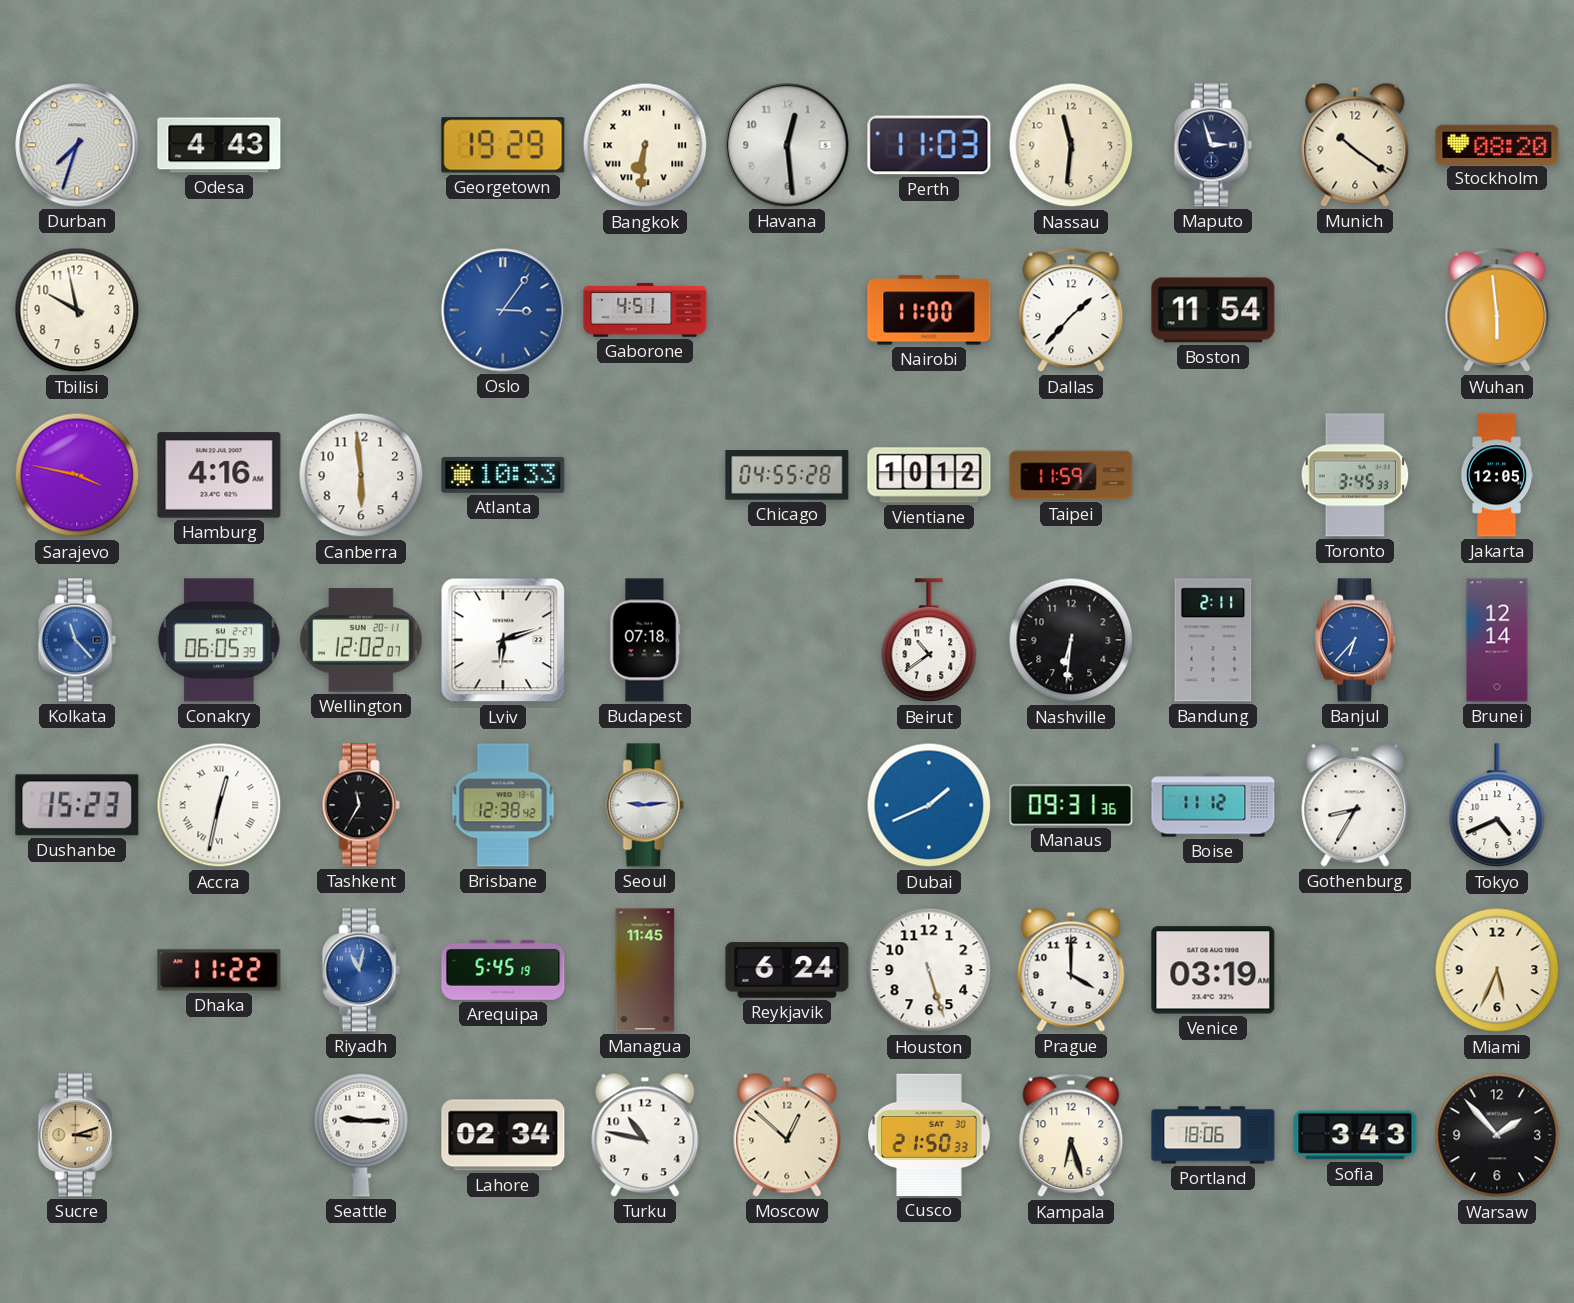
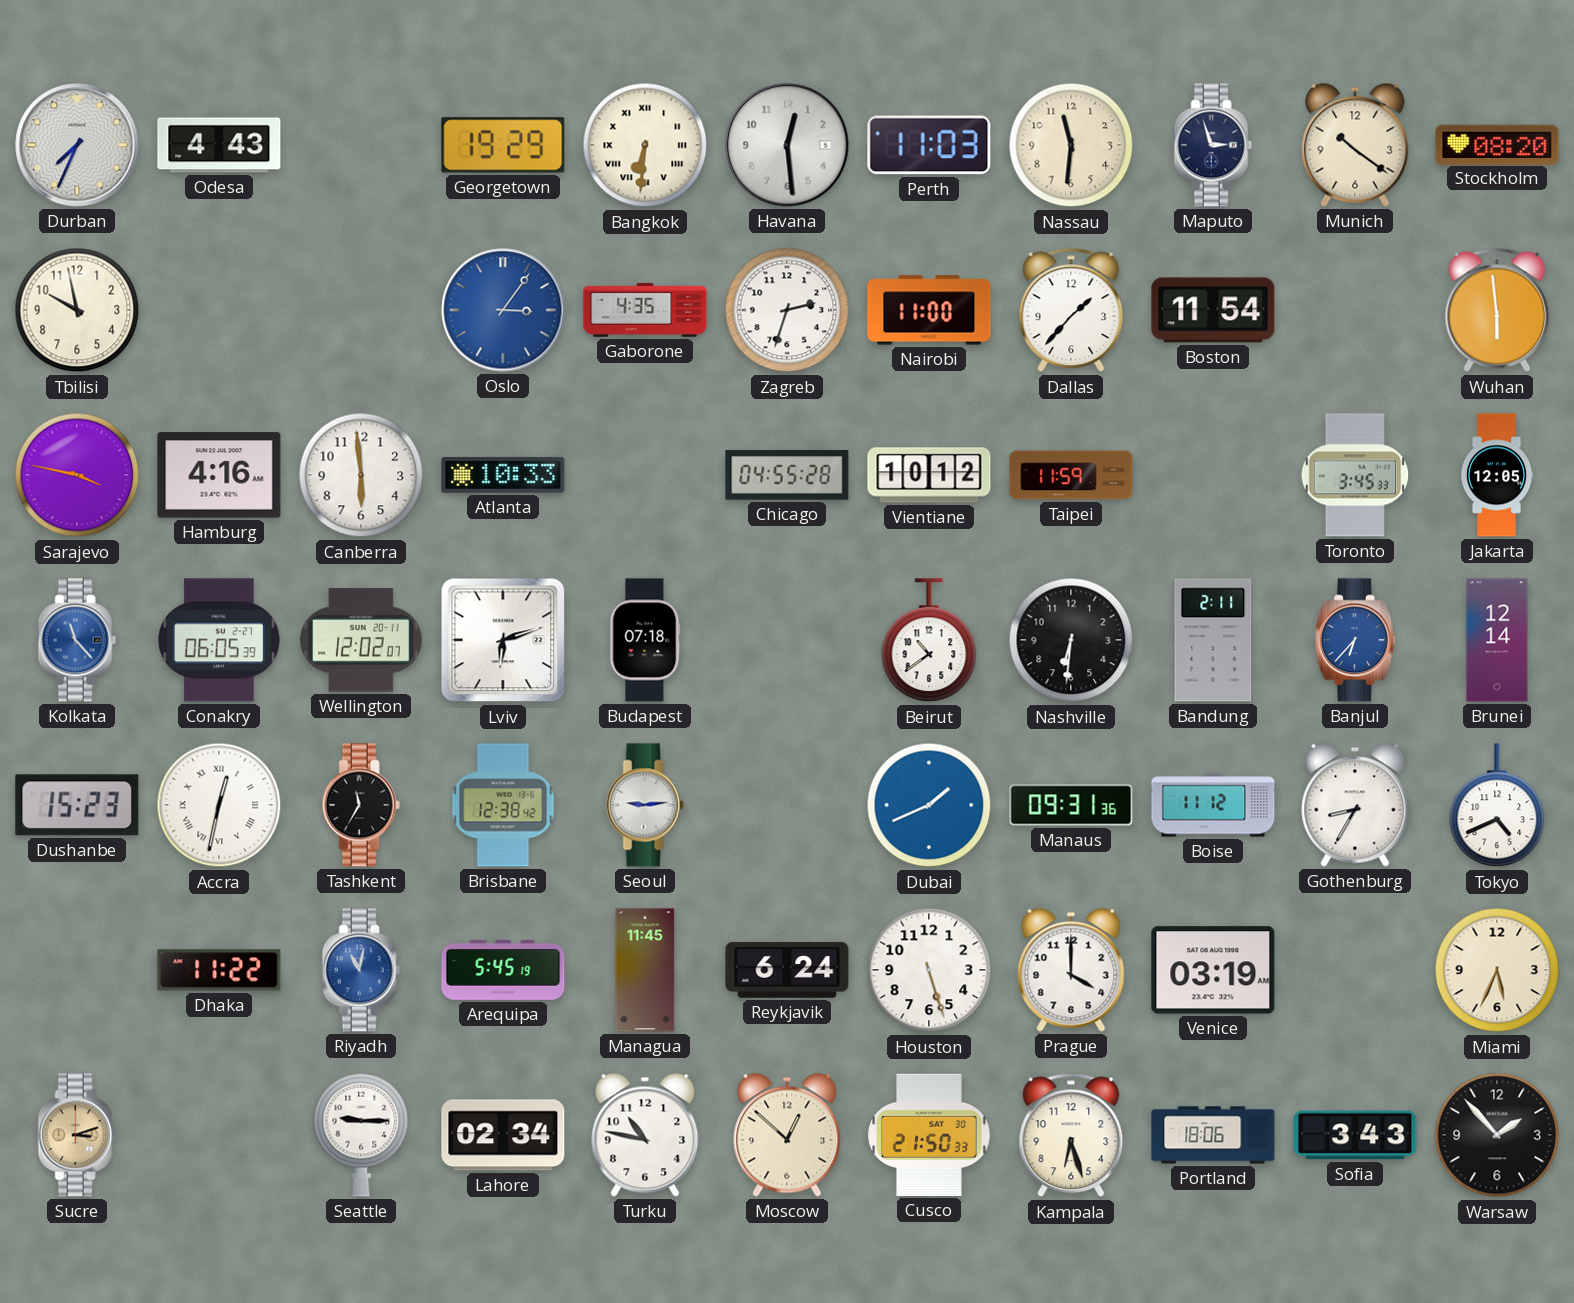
Durban: 7:33 -> 7:34
Gaborone: 4:51 -> 4:35
Zagreb: none -> 2:33
